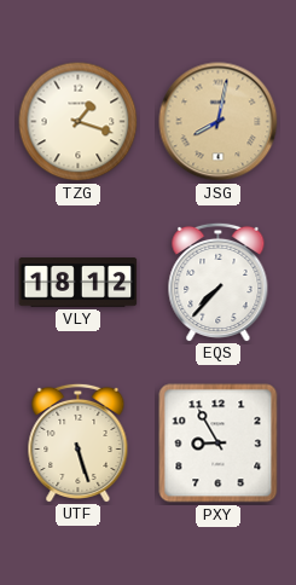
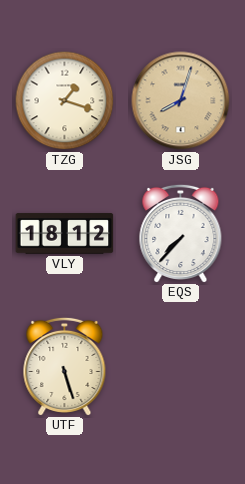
JSG: 8:02 -> 8:03
PXY: 8:55 -> none
